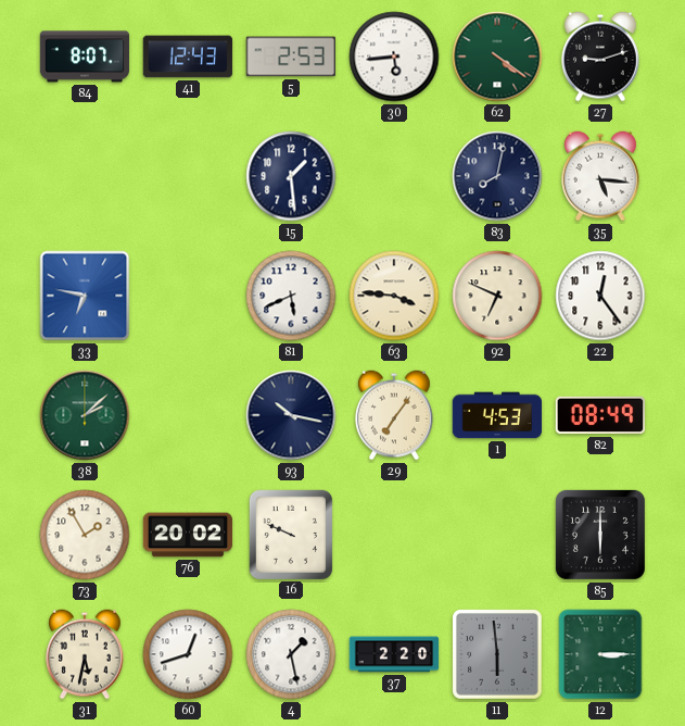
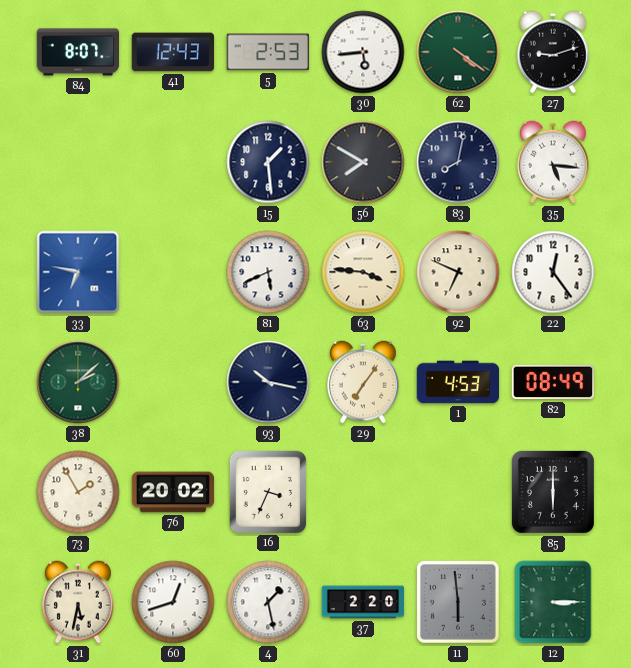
56: none -> 7:50
16: 9:49 -> 3:34
